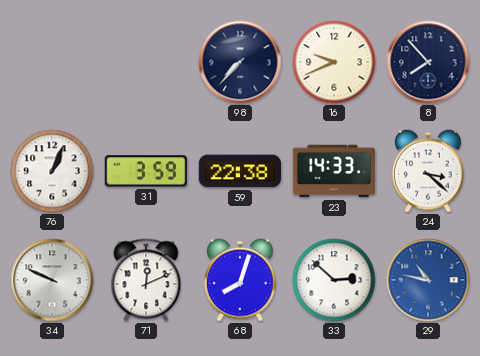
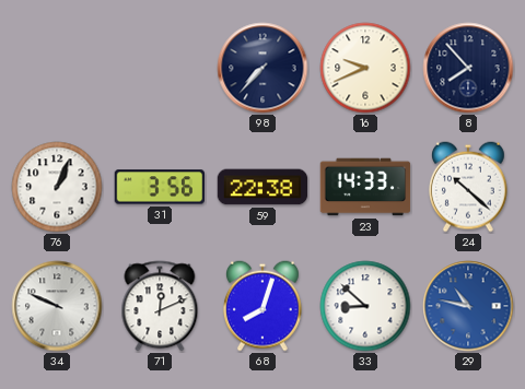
31: 3:59 -> 3:56
24: 3:22 -> 10:22
33: 2:52 -> 8:52
